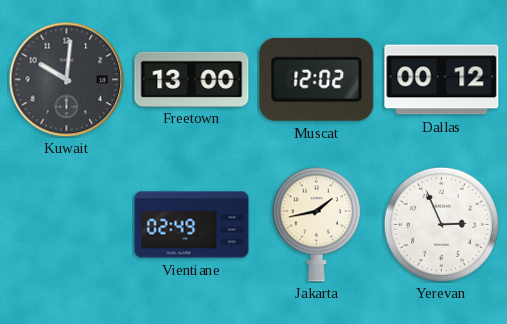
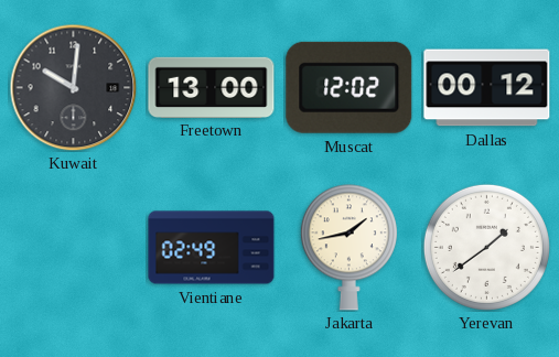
Yerevan: 2:56 -> 1:39
